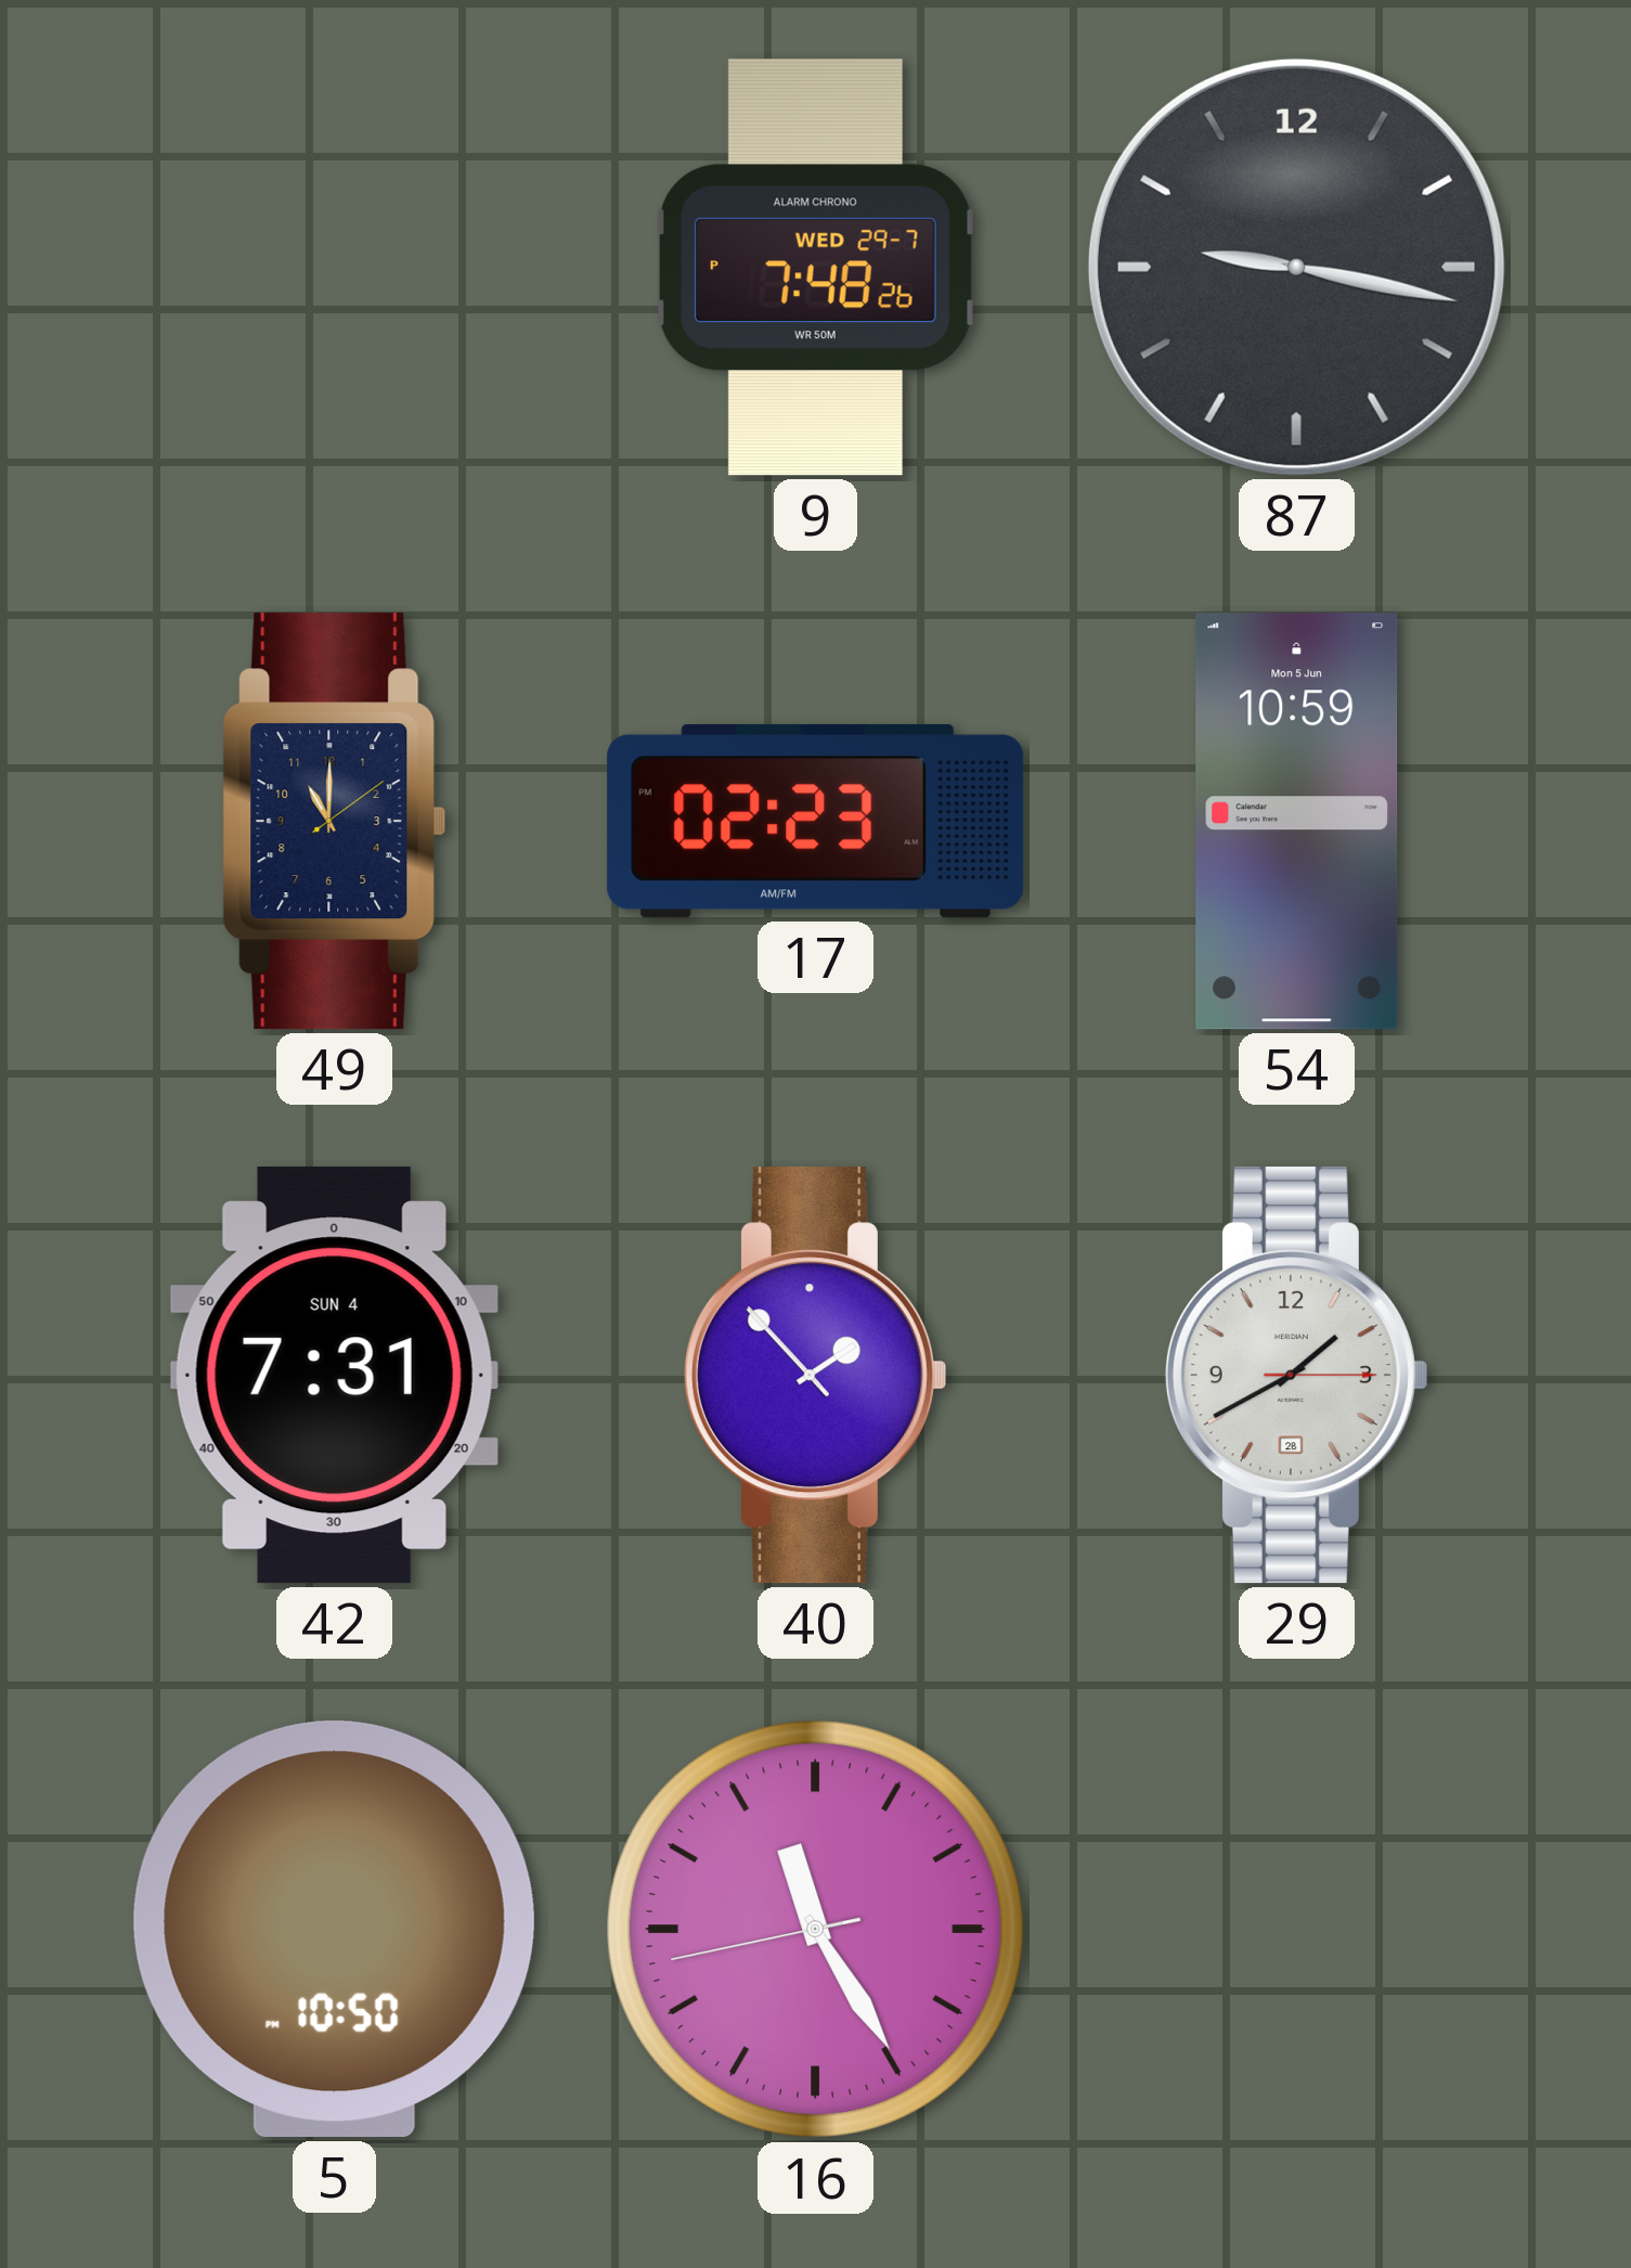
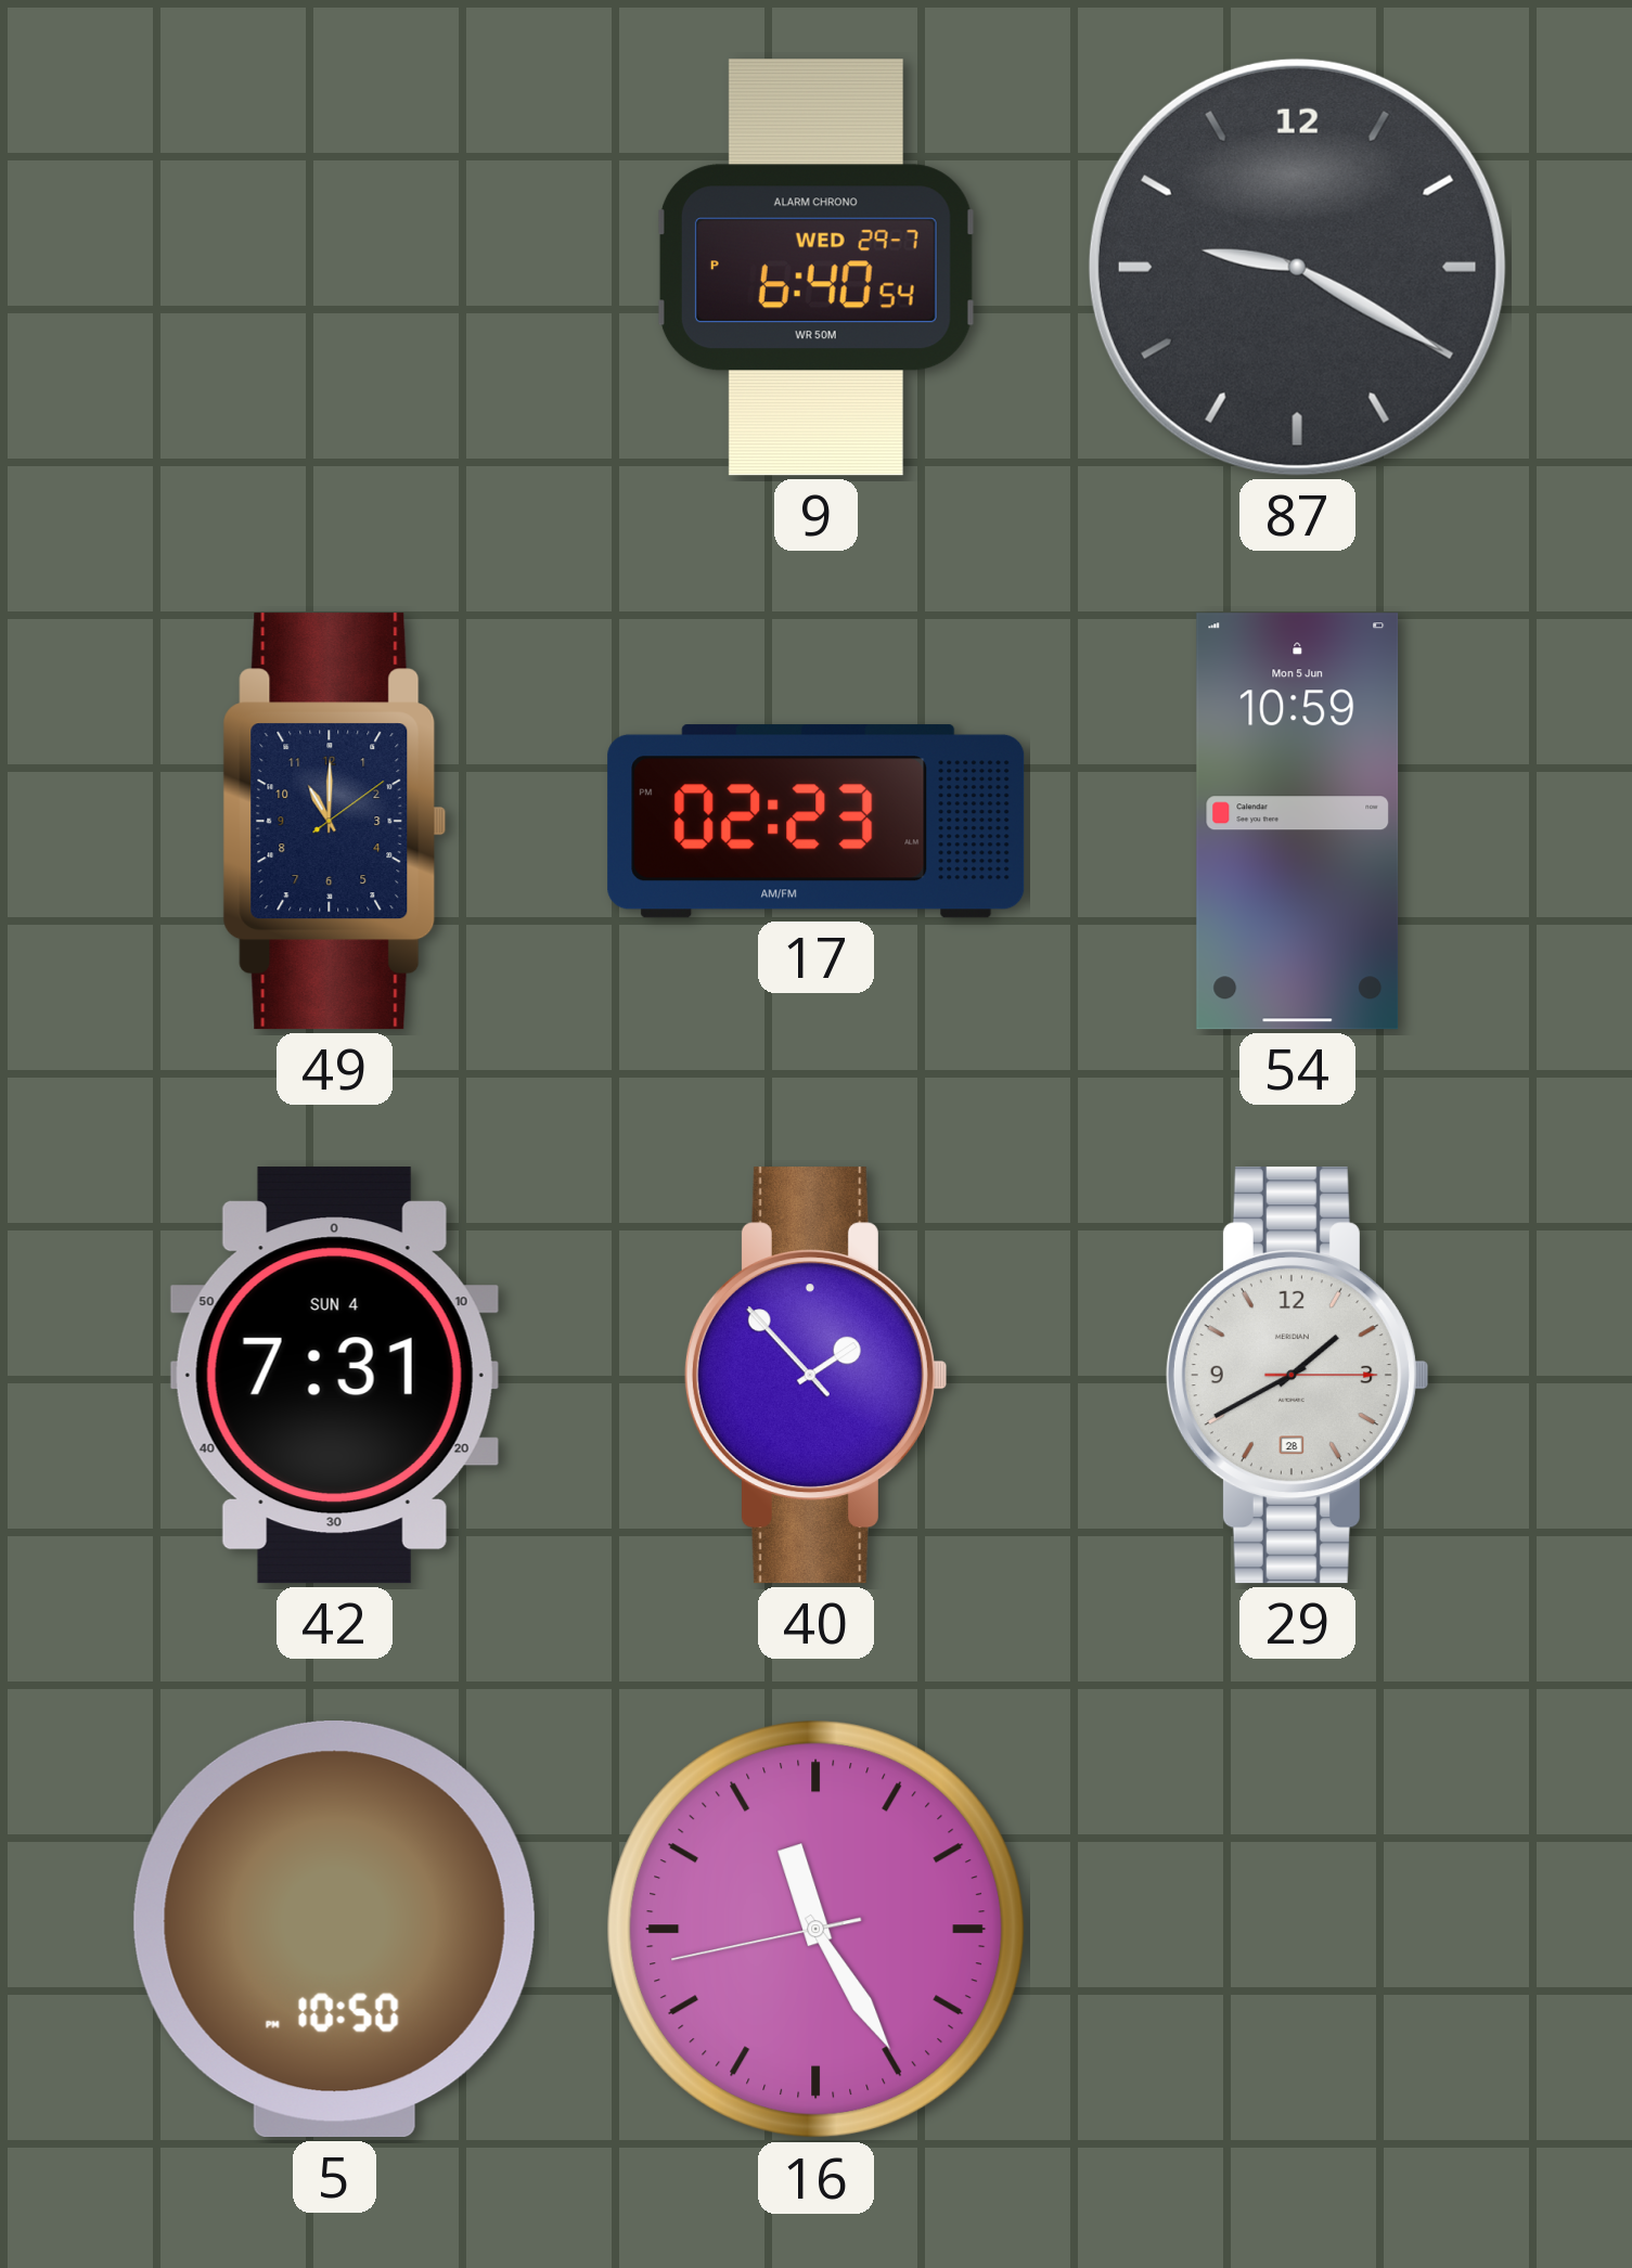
9: 7:48 -> 6:40
87: 9:17 -> 9:20
